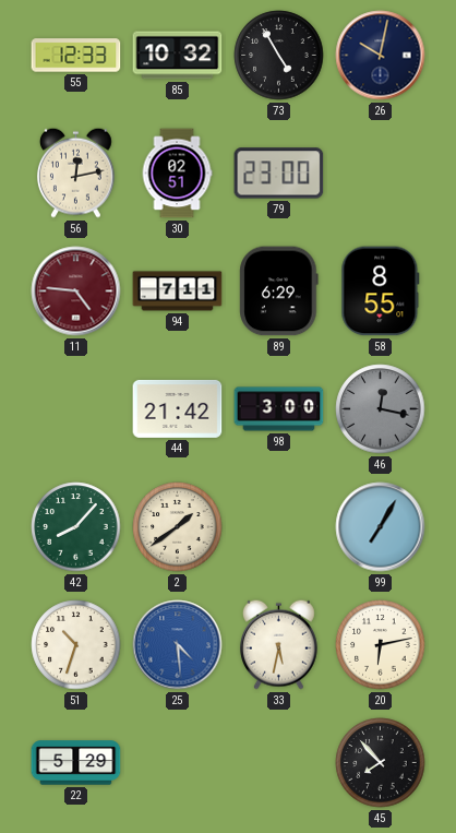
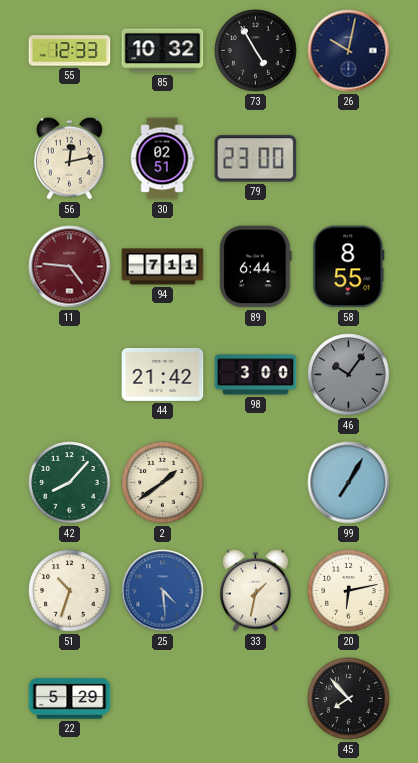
89: 6:29 -> 6:44
46: 12:17 -> 10:06
33: 5:32 -> 1:32
